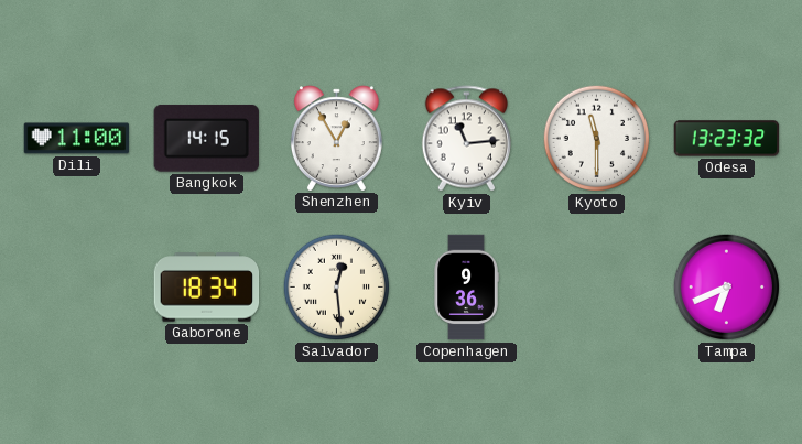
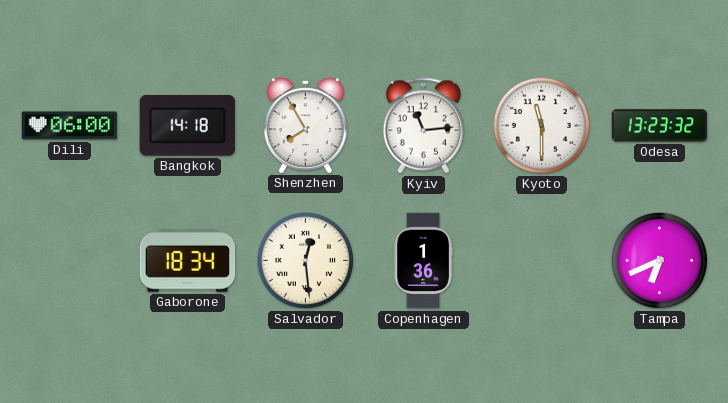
Dili: 11:00 -> 06:00
Bangkok: 14:15 -> 14:18
Shenzhen: 12:55 -> 7:55
Copenhagen: 9:36 -> 1:36
